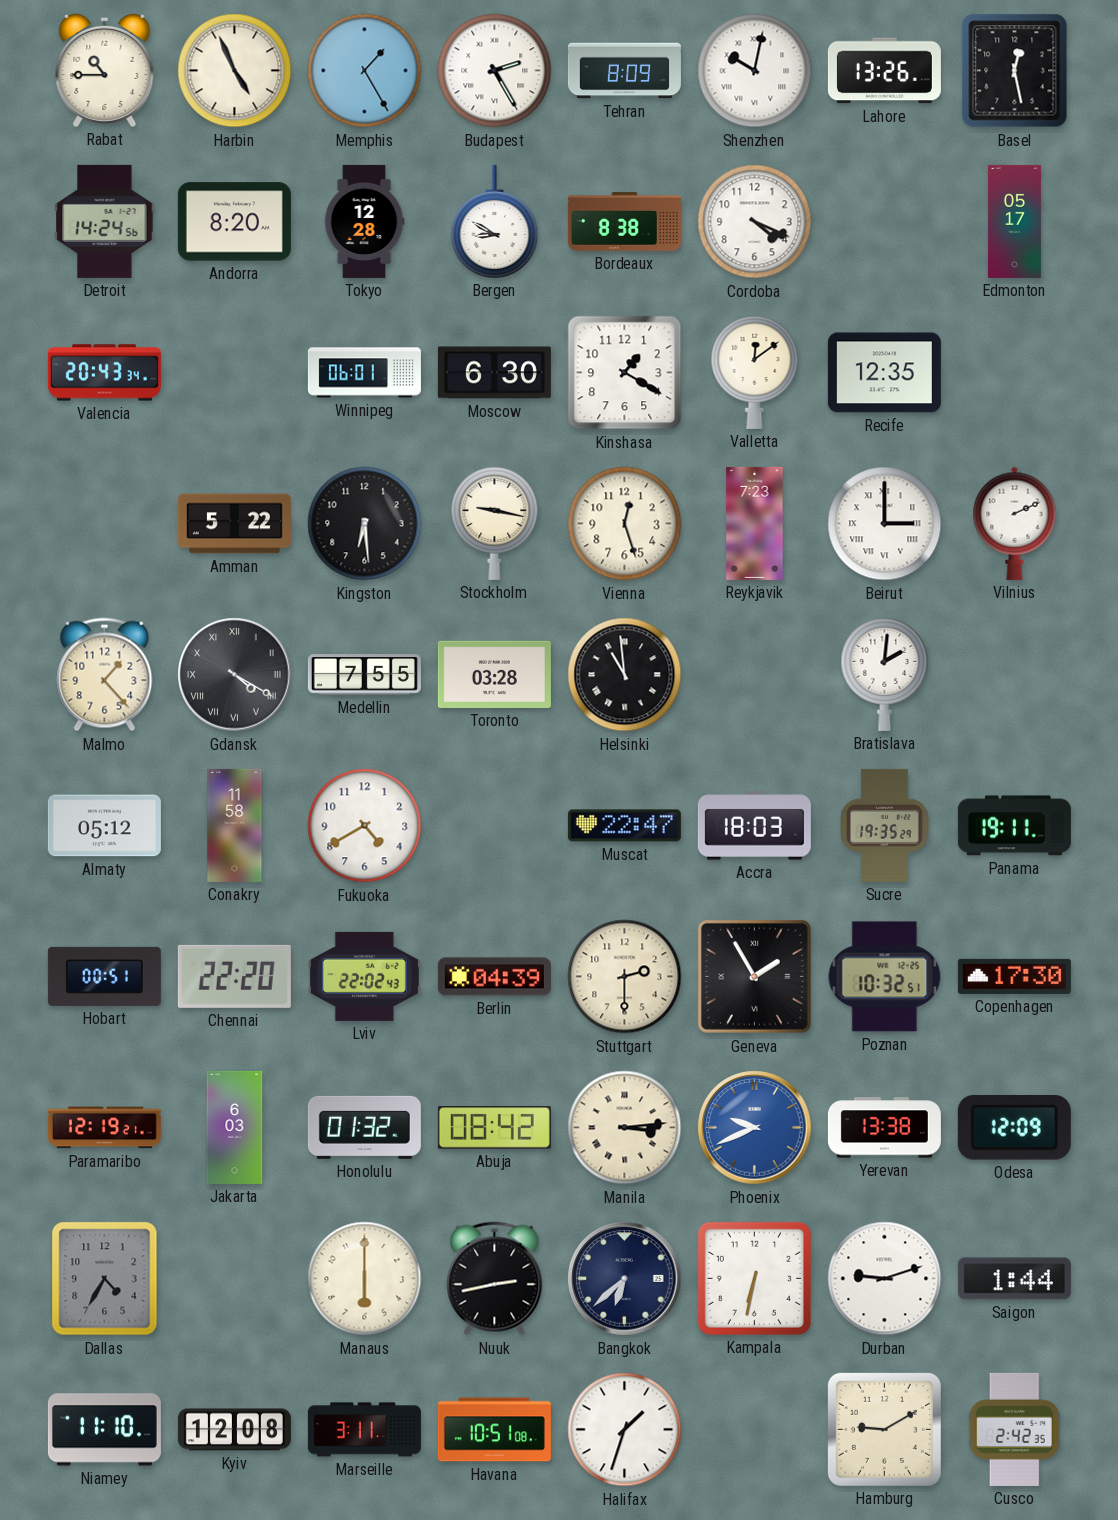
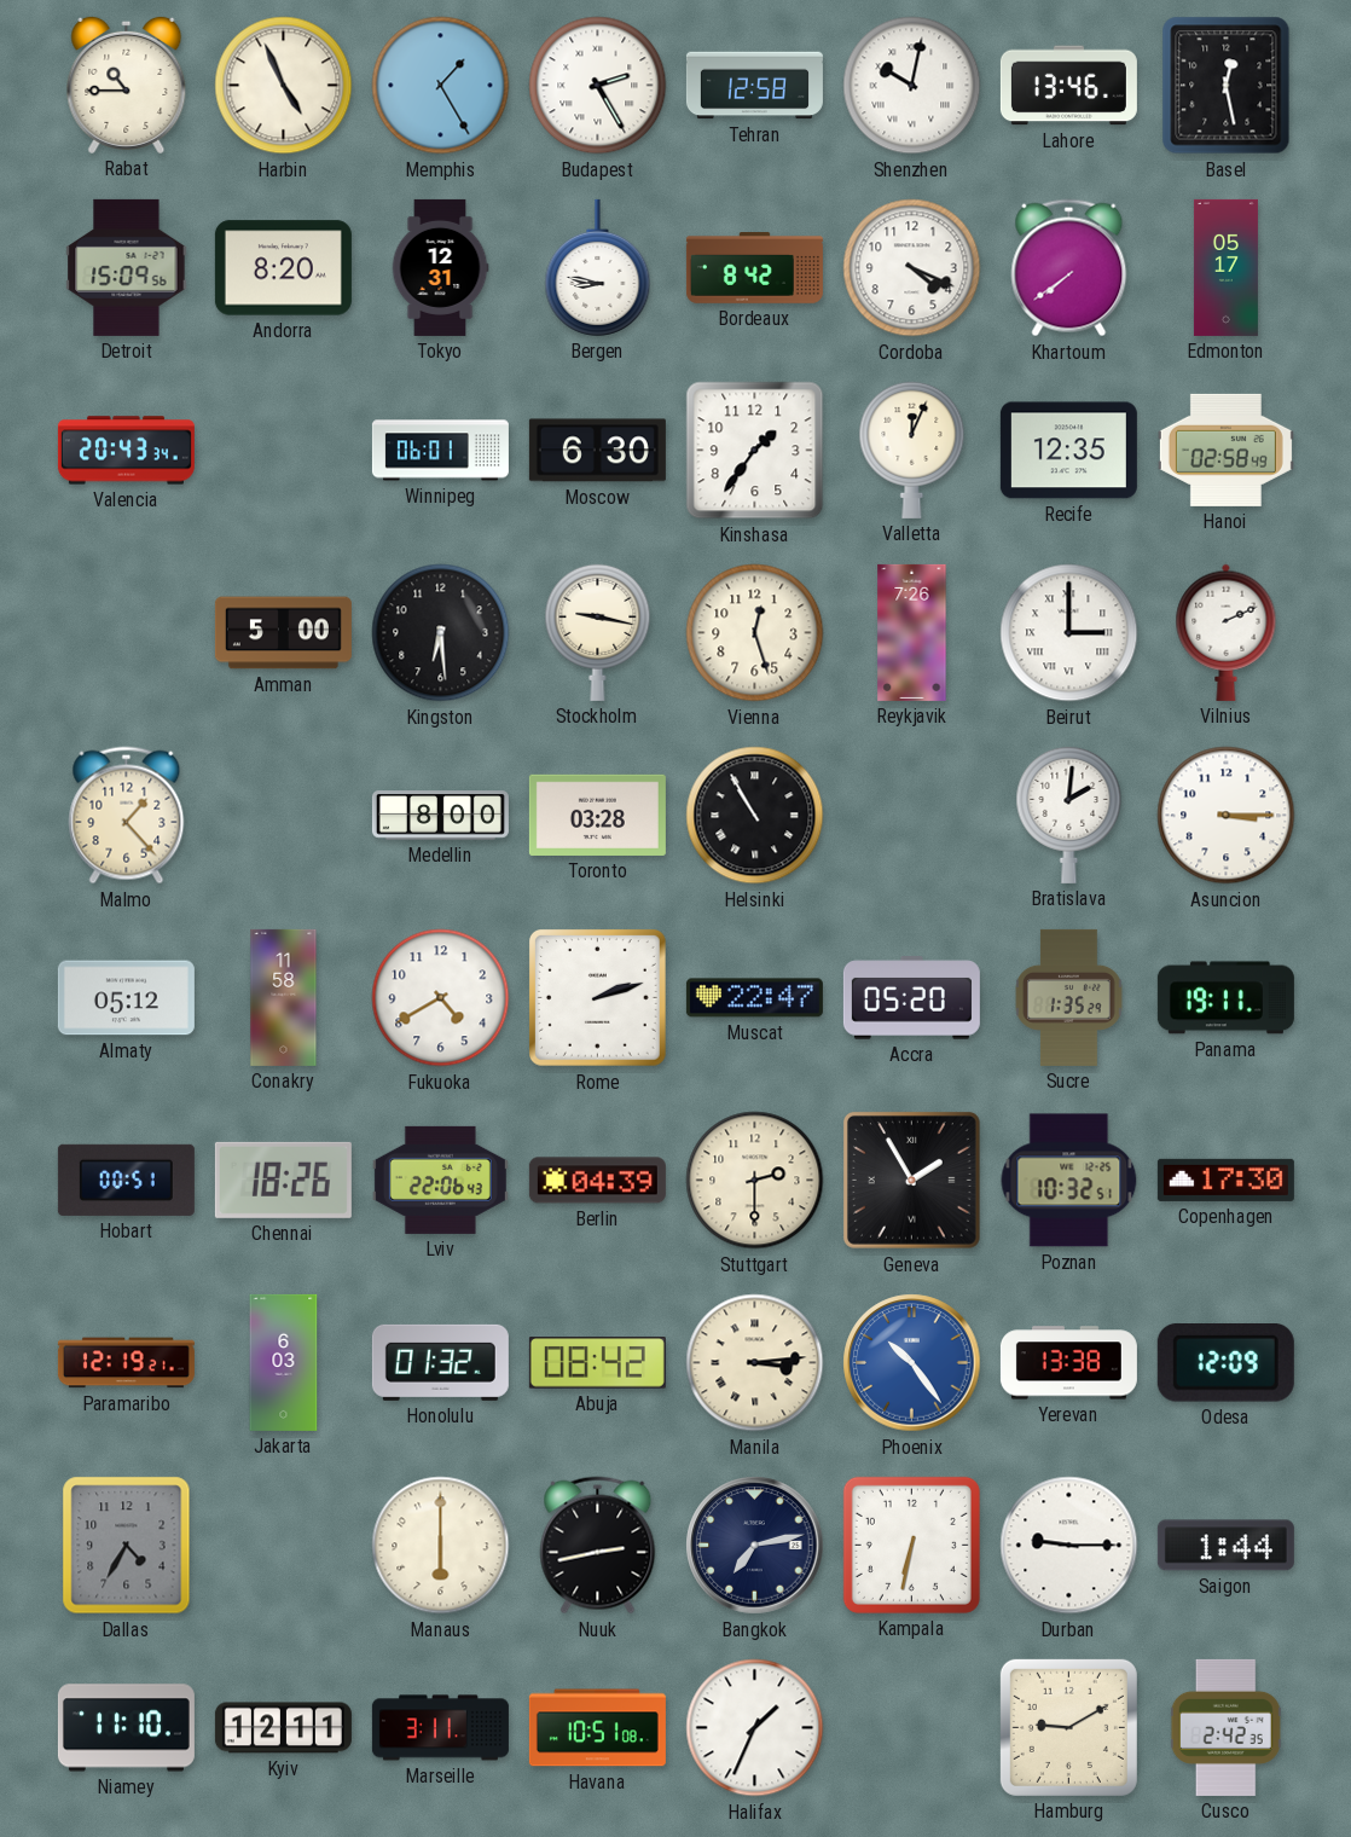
Tehran: 8:09 -> 12:58
Lahore: 13:26 -> 13:46
Detroit: 14:24 -> 15:09
Tokyo: 12:28 -> 12:31
Bergen: 8:50 -> 8:47
Bordeaux: 8:38 -> 8:42
Khartoum: none -> 7:39
Kinshasa: 1:20 -> 1:36
Valletta: 12:09 -> 12:04
Hanoi: none -> 02:58
Amman: 5:22 -> 5:00
Reykjavik: 7:23 -> 7:26
Gdansk: 4:20 -> none
Medellin: 7:55 -> 8:00
Helsinki: 10:59 -> 10:55
Asuncion: none -> 3:15
Rome: none -> 2:12
Accra: 18:03 -> 05:20
Sucre: 19:35 -> 1:35
Chennai: 22:20 -> 18:26
Lviv: 22:02 -> 22:06
Phoenix: 9:41 -> 10:24
Bangkok: 6:38 -> 7:13
Durban: 9:12 -> 9:15
Kyiv: 12:08 -> 12:11
Halifax: 1:33 -> 1:34
